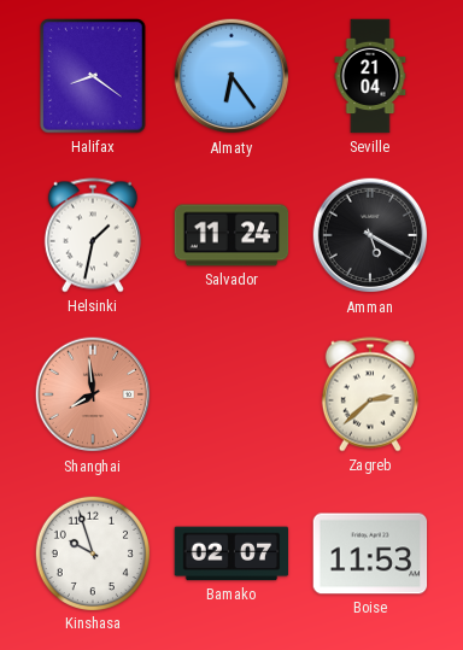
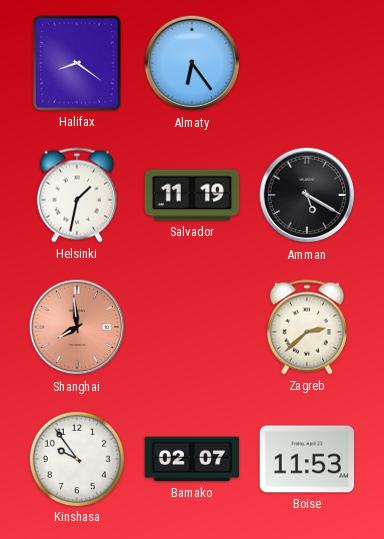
Seville: 21:04 -> none
Salvador: 11:24 -> 11:19
Kinshasa: 9:57 -> 9:54
